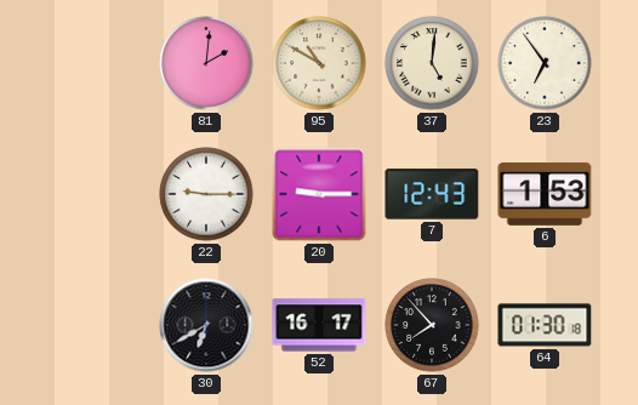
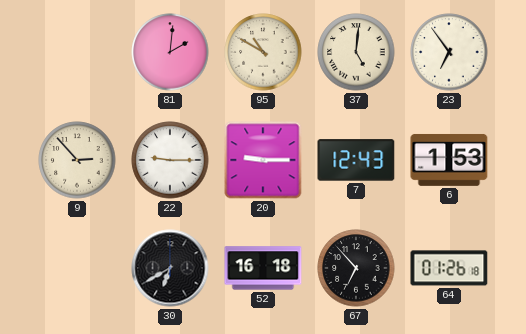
9: none -> 2:53
52: 16:17 -> 16:18
67: 7:53 -> 6:53
64: 01:30 -> 01:26
